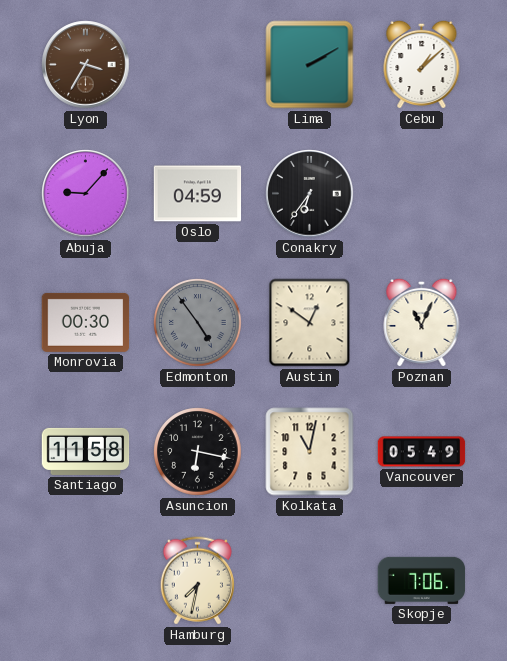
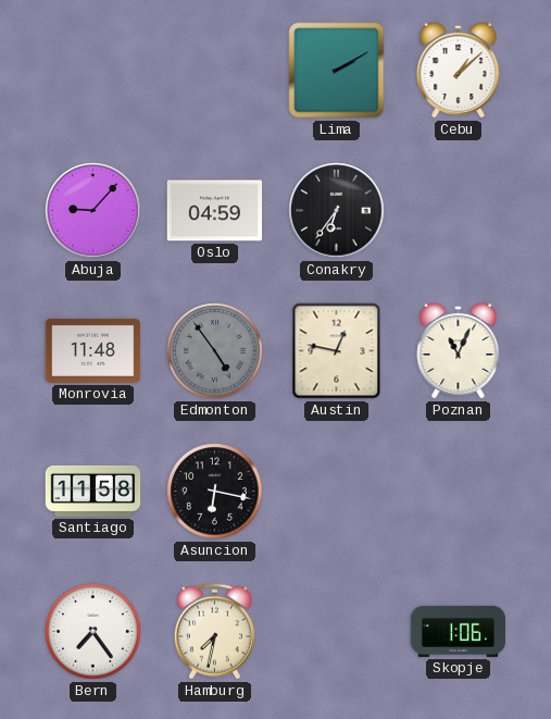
Lyon: 3:35 -> none
Monrovia: 00:30 -> 11:48
Austin: 12:51 -> 12:47
Kolkata: 11:02 -> none
Vancouver: 05:49 -> none
Bern: none -> 7:24
Skopje: 7:06 -> 1:06
